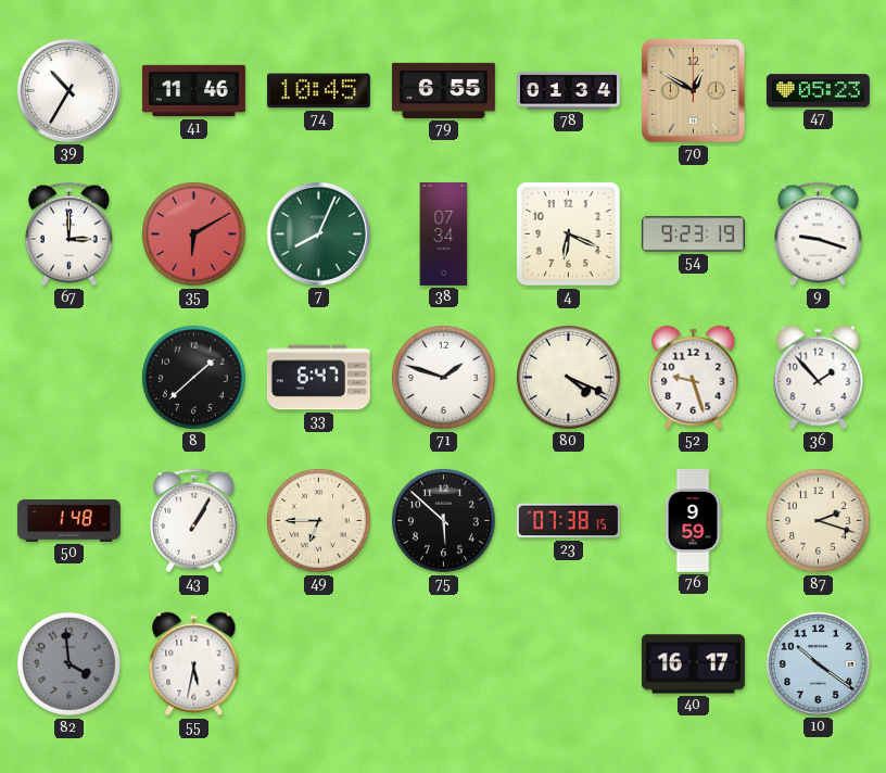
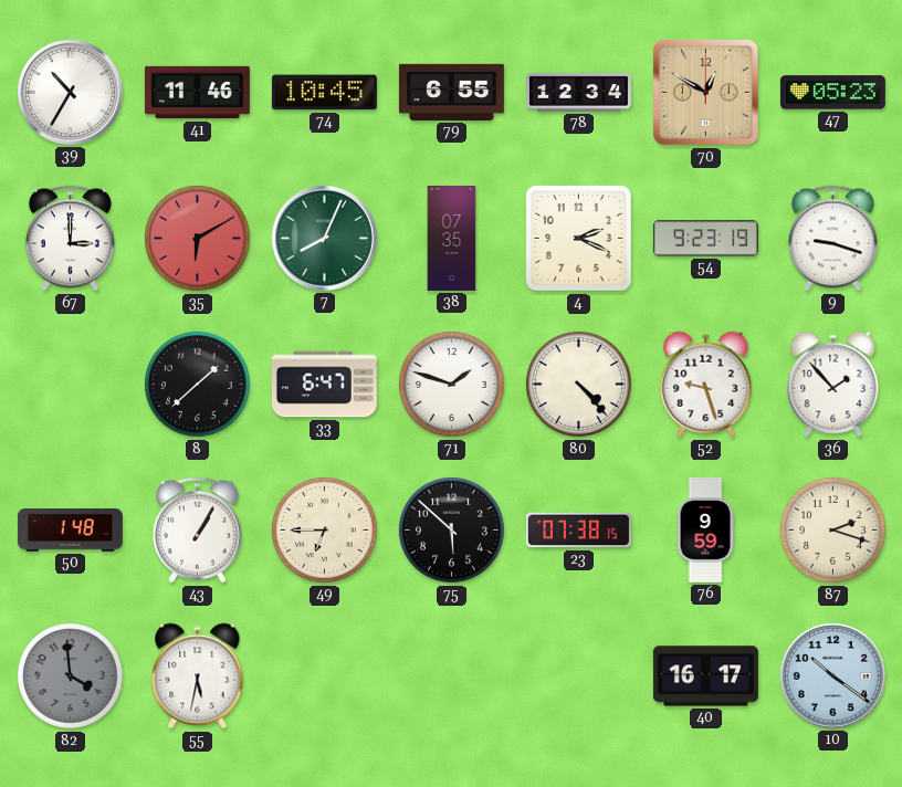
78: 01:34 -> 12:34
38: 07:34 -> 07:35
4: 6:19 -> 2:19
80: 4:19 -> 4:23
